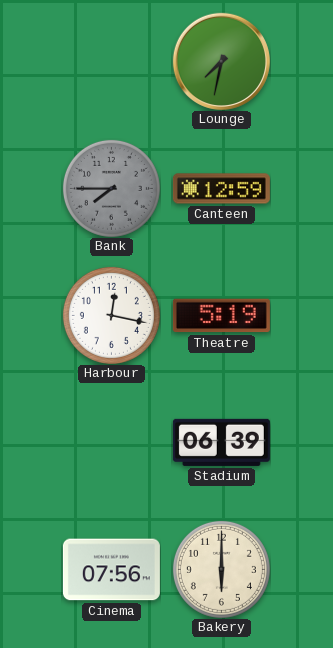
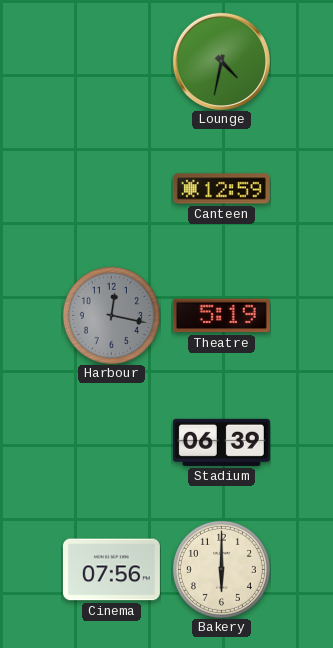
Lounge: 7:32 -> 4:32
Bank: 7:45 -> none
Harbour dial: white -> grey
